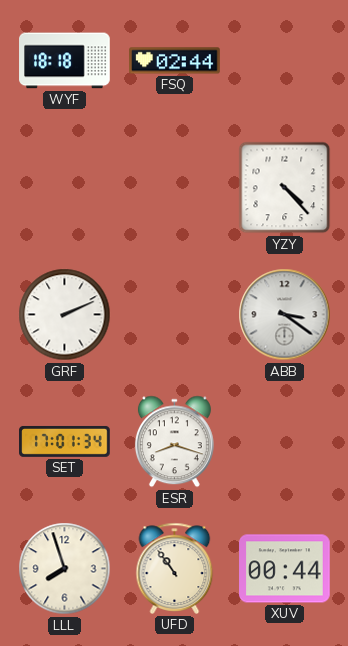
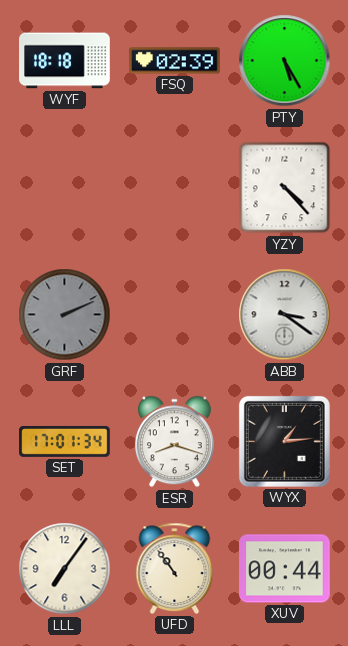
FSQ: 02:44 -> 02:39
PTY: none -> 5:25
GRF dial: white -> grey
WYX: none -> 1:14
LLL: 7:57 -> 7:06
